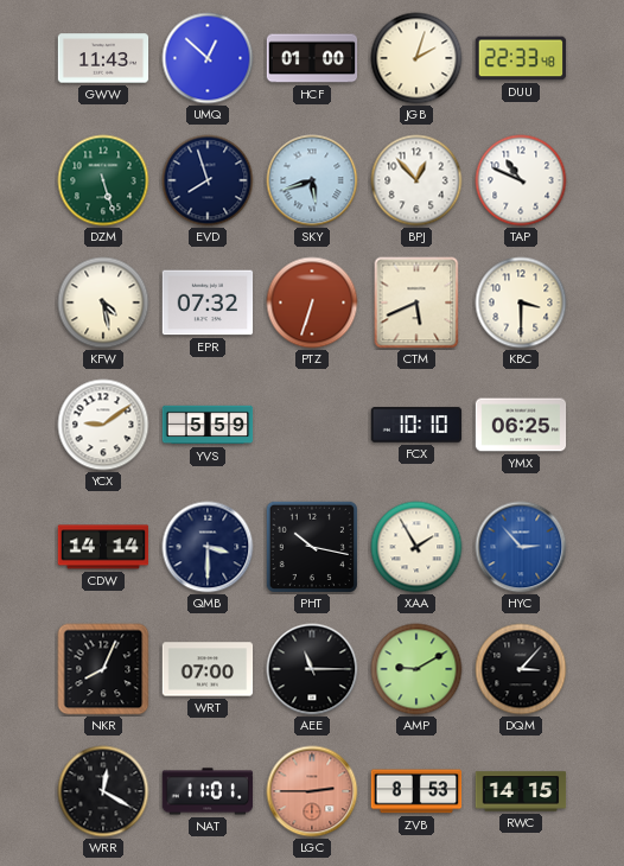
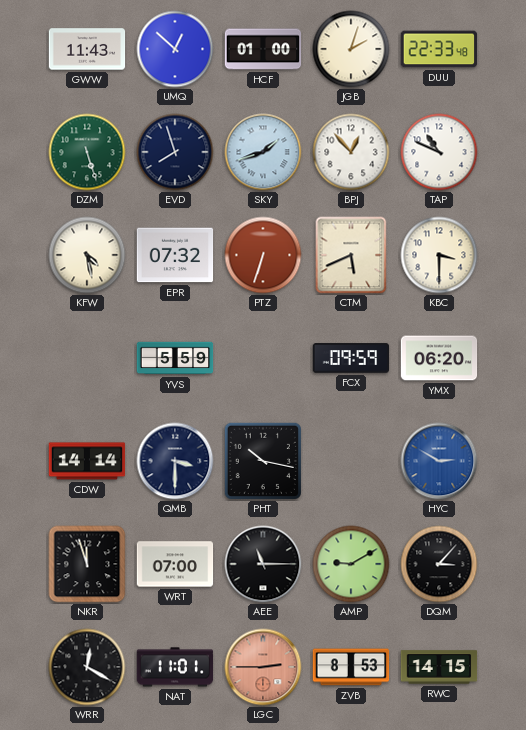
SKY: 5:42 -> 1:42
YCX: 9:09 -> none
FCX: 10:10 -> 09:59
YMX: 06:25 -> 06:20
XAA: 1:55 -> none
HYC: 2:53 -> 2:50
NKR: 8:04 -> 11:57
